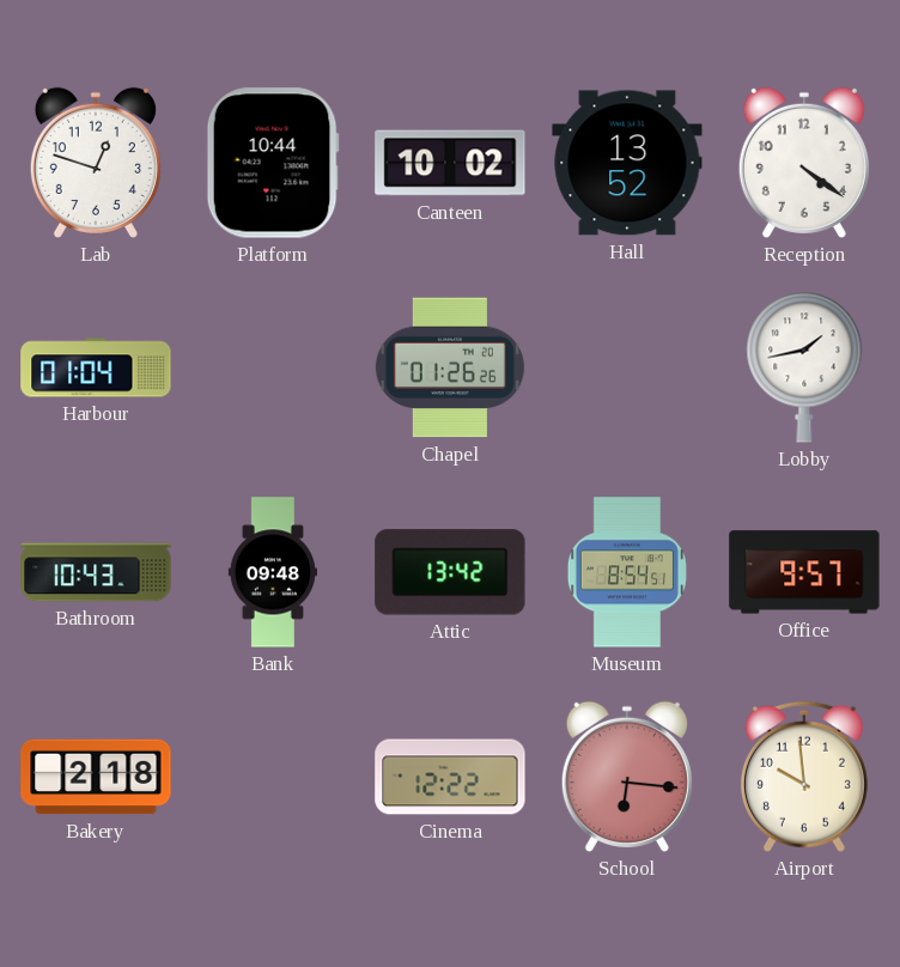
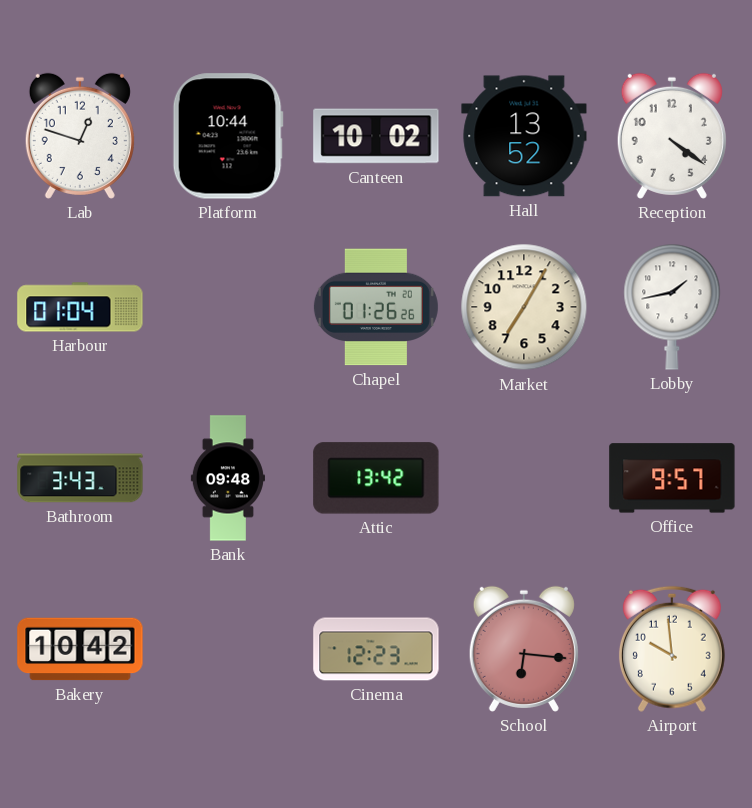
Market: none -> 7:05
Bathroom: 10:43 -> 3:43
Museum: 8:54 -> none
Bakery: 2:18 -> 10:42
Cinema: 12:22 -> 12:23
